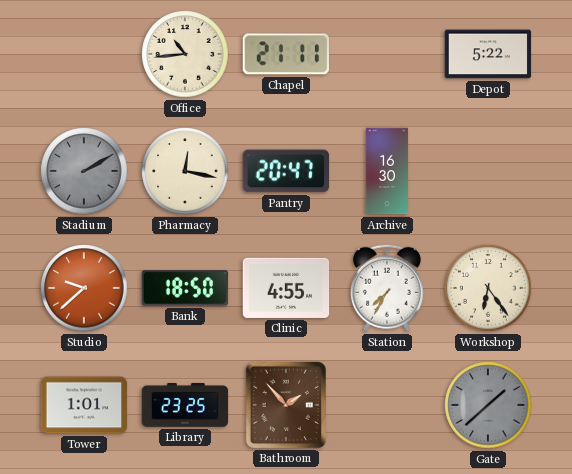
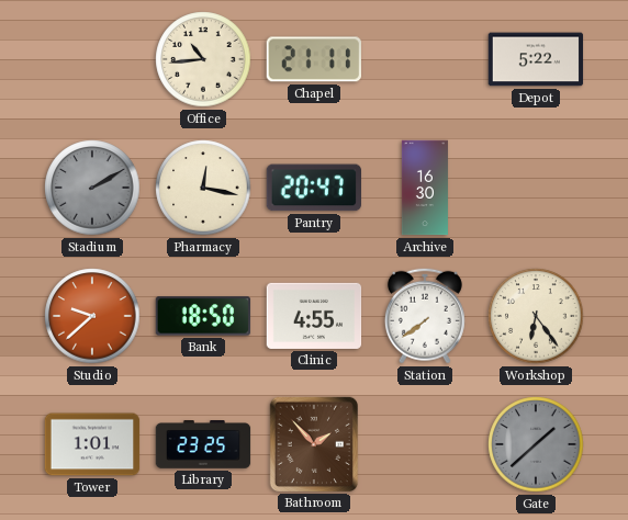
Station: 7:35 -> 7:39
